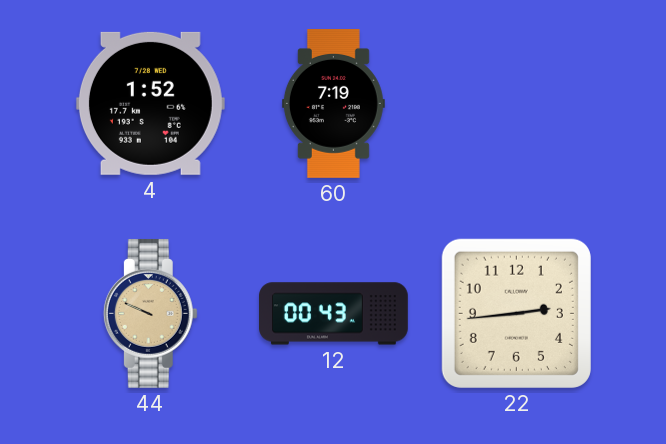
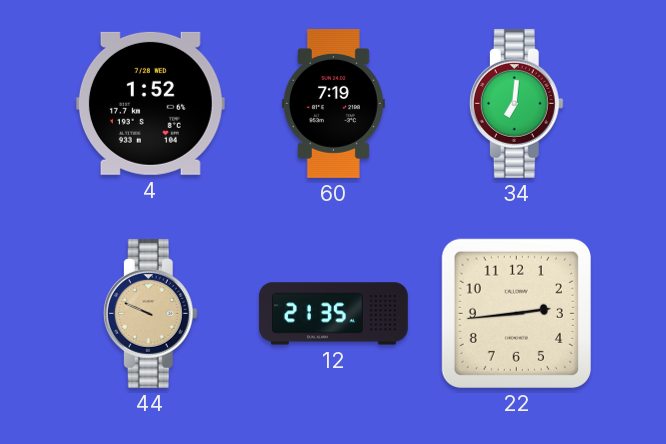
34: none -> 7:01
12: 00:43 -> 21:35
